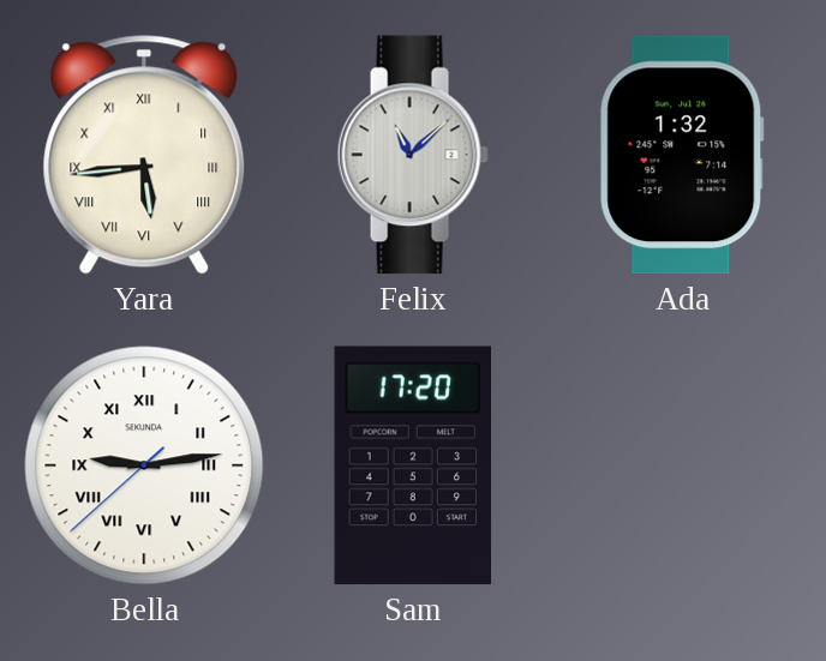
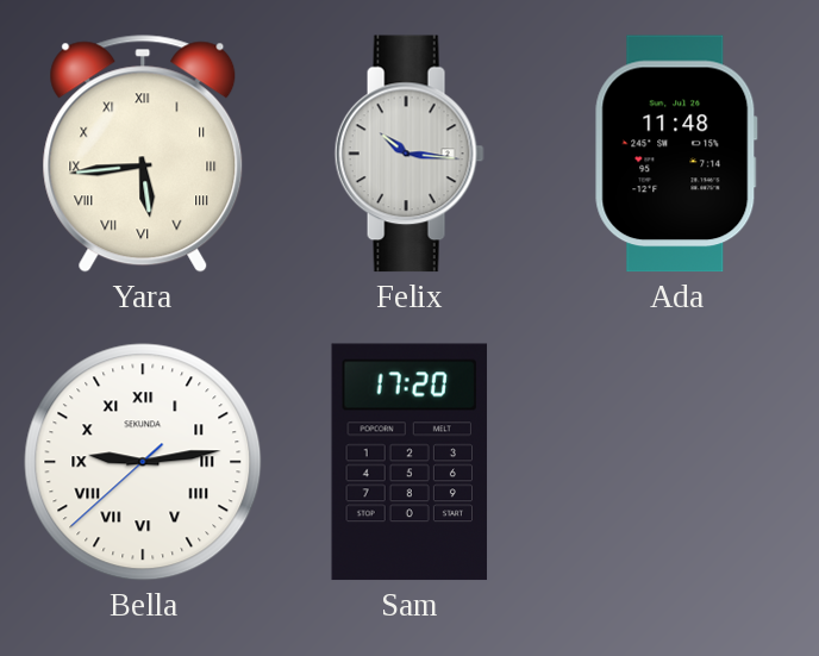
Felix: 11:08 -> 10:16
Ada: 1:32 -> 11:48
